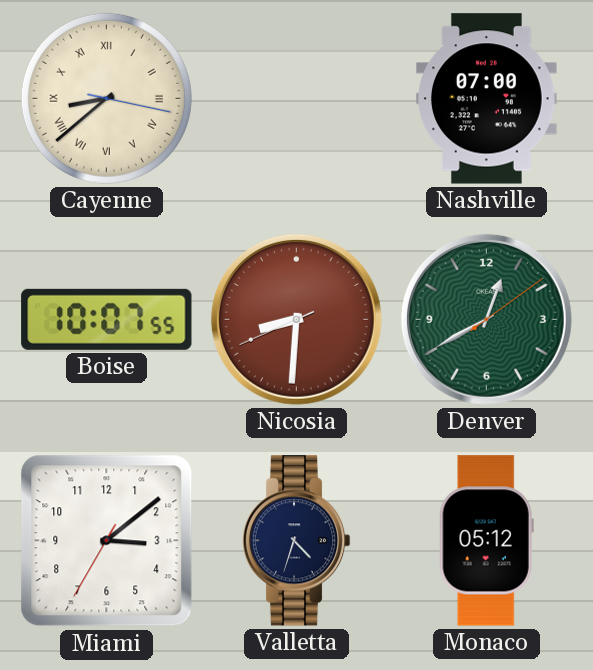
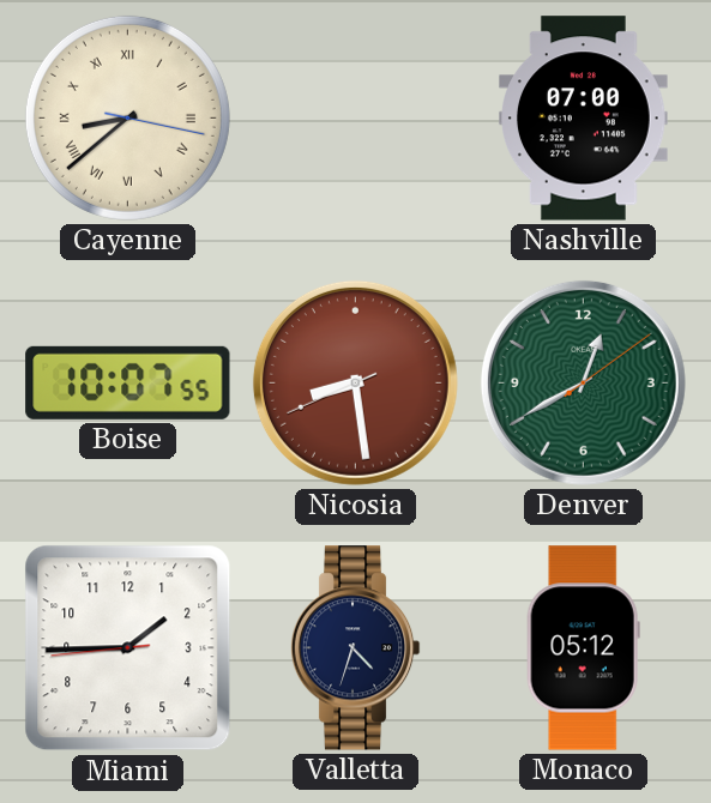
Nicosia: 8:30 -> 8:28
Miami: 3:08 -> 1:44
